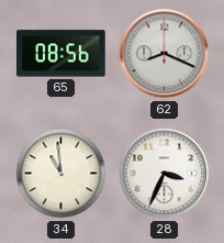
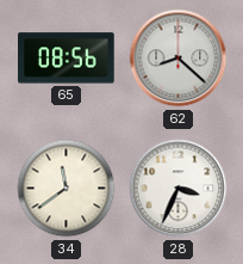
62: 8:19 -> 8:22
34: 10:59 -> 11:39
